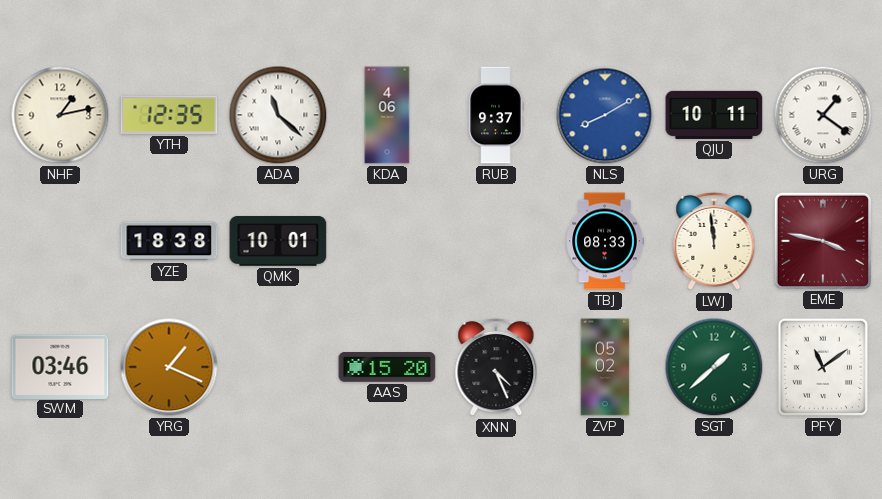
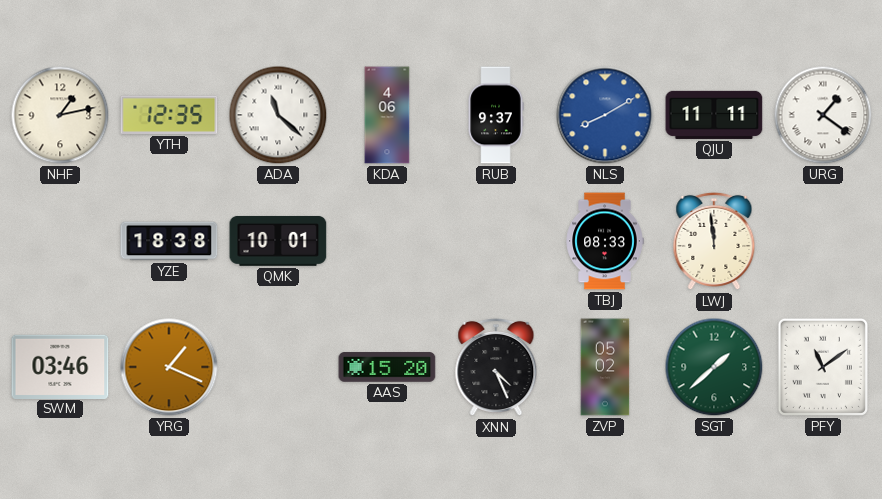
QJU: 10:11 -> 11:11
EME: 3:47 -> none
